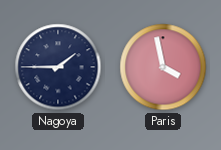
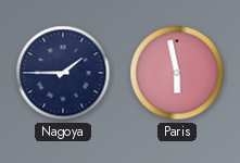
Paris: 3:58 -> 5:58
